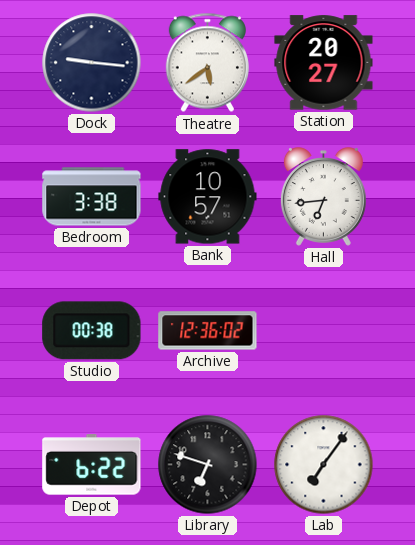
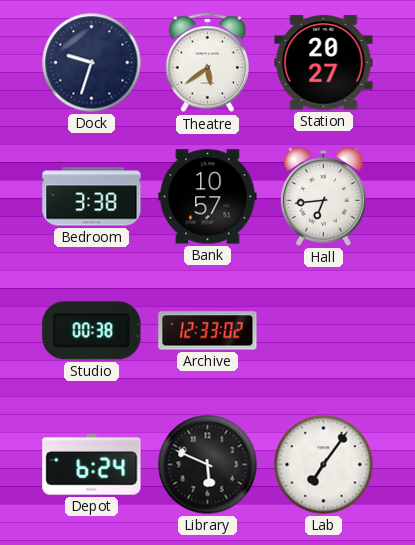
Dock: 9:16 -> 9:33
Archive: 12:36 -> 12:33
Depot: 6:22 -> 6:24
Library: 6:48 -> 5:49
